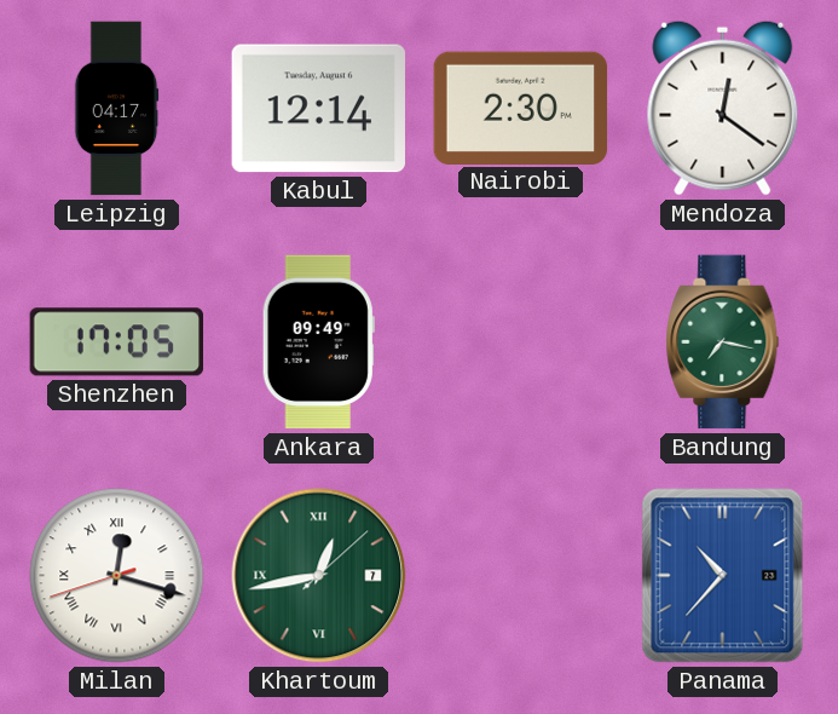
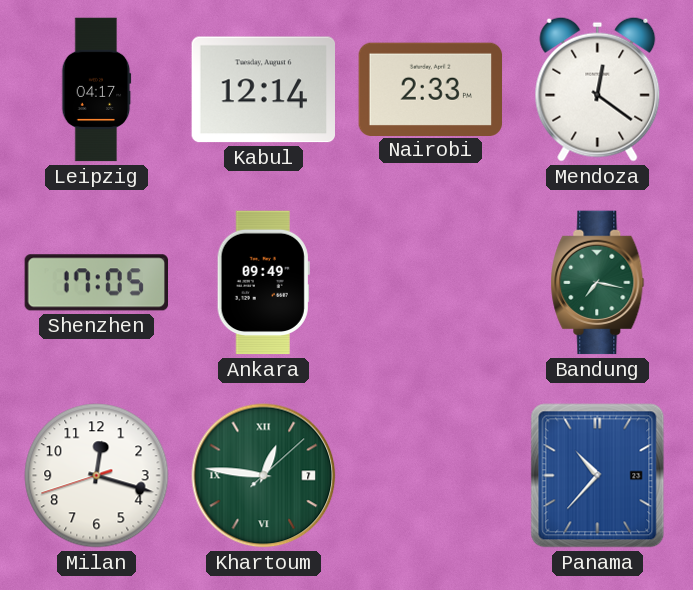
Nairobi: 2:30 -> 2:33
Milan numerals: Roman -> Arabic
Khartoum: 12:43 -> 12:46
